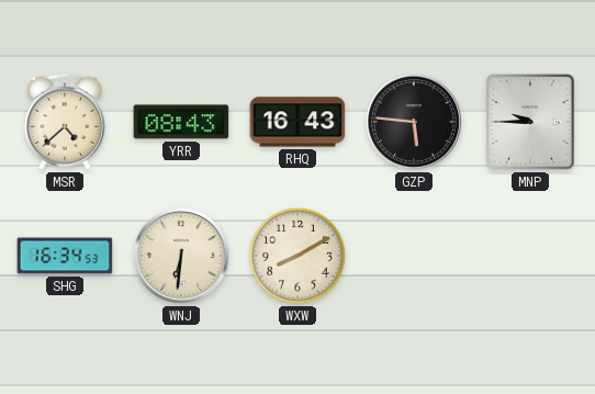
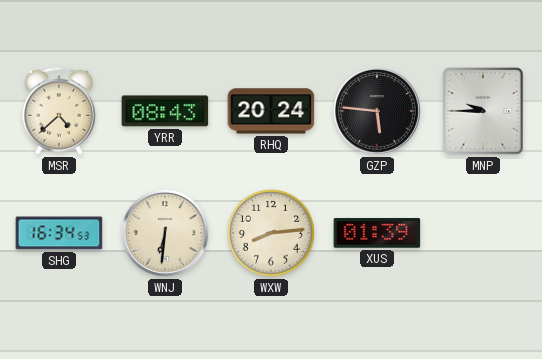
RHQ: 16:43 -> 20:24
WXW: 8:10 -> 8:14
XUS: none -> 01:39
